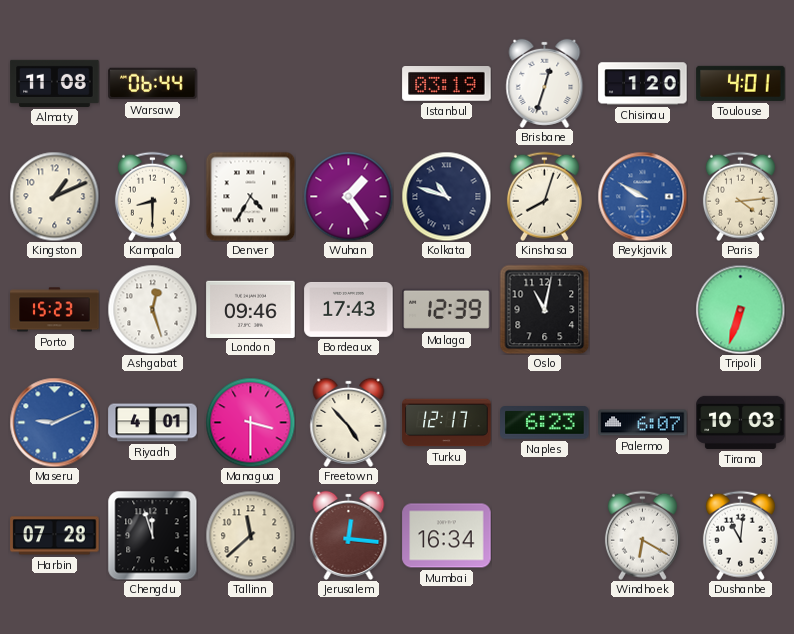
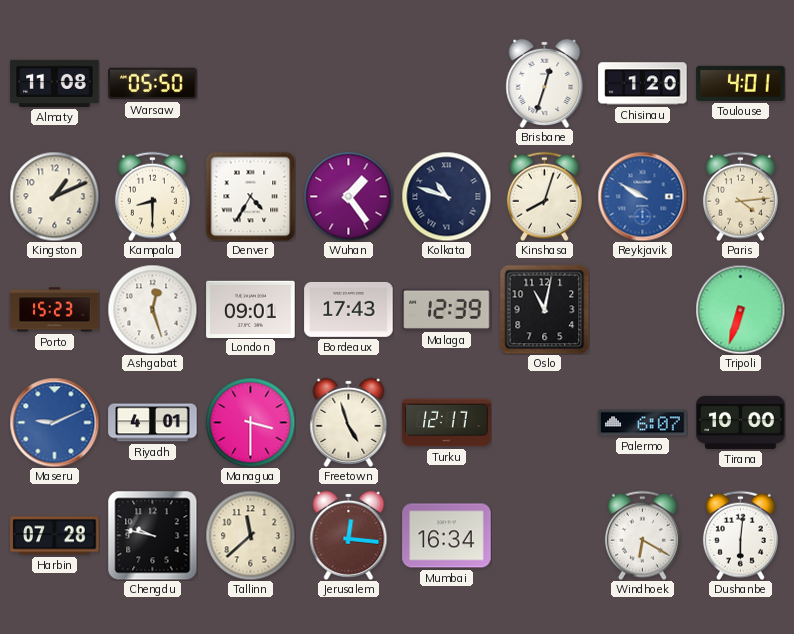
Warsaw: 06:44 -> 05:50
Istanbul: 03:19 -> none
London: 09:46 -> 09:01
Freetown: 4:53 -> 4:57
Naples: 6:23 -> none
Tirana: 10:03 -> 10:00
Chengdu: 11:57 -> 9:47
Dushanbe: 11:01 -> 6:01
